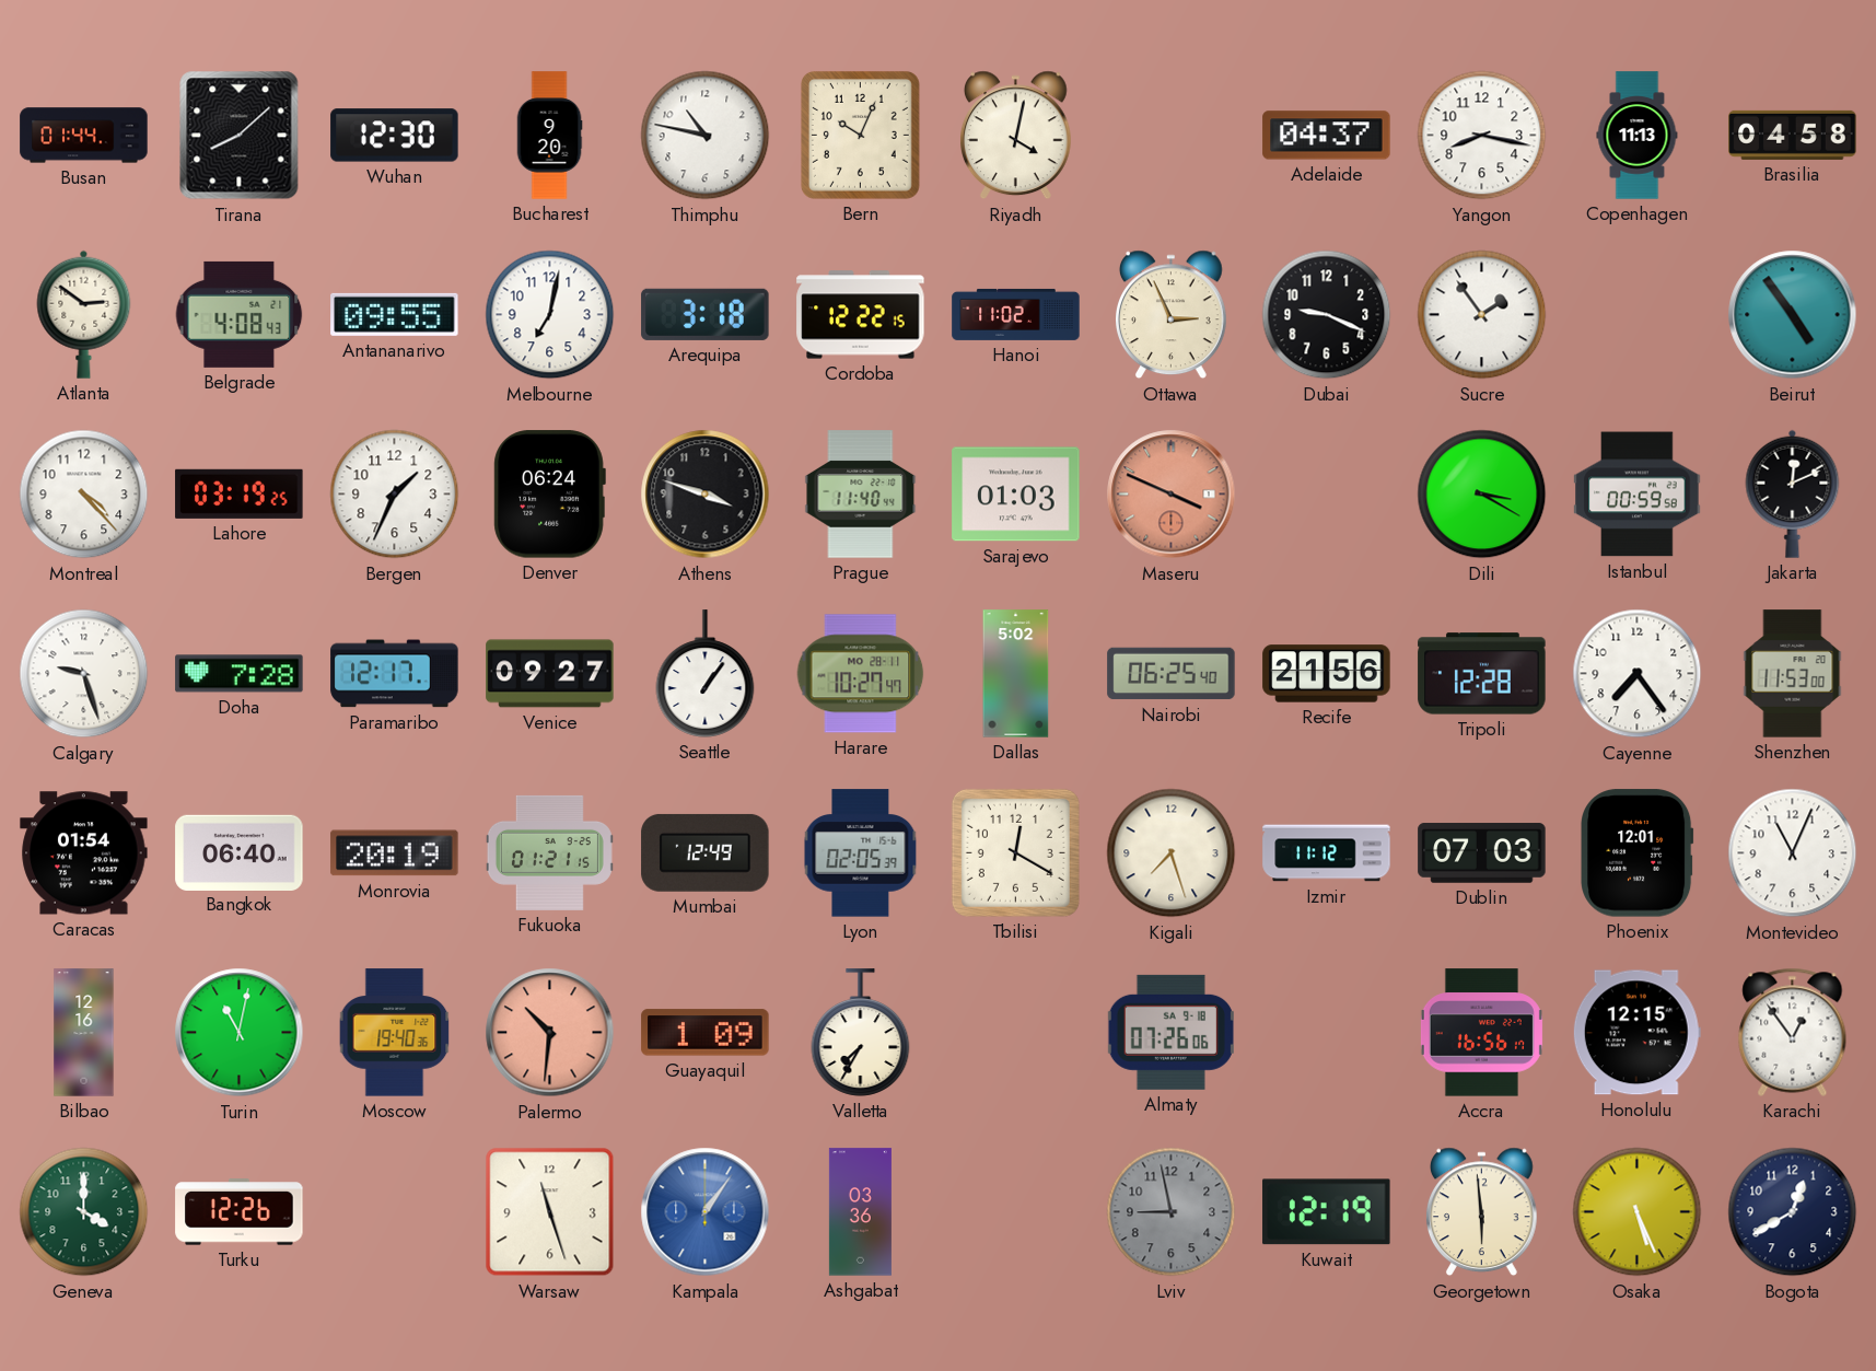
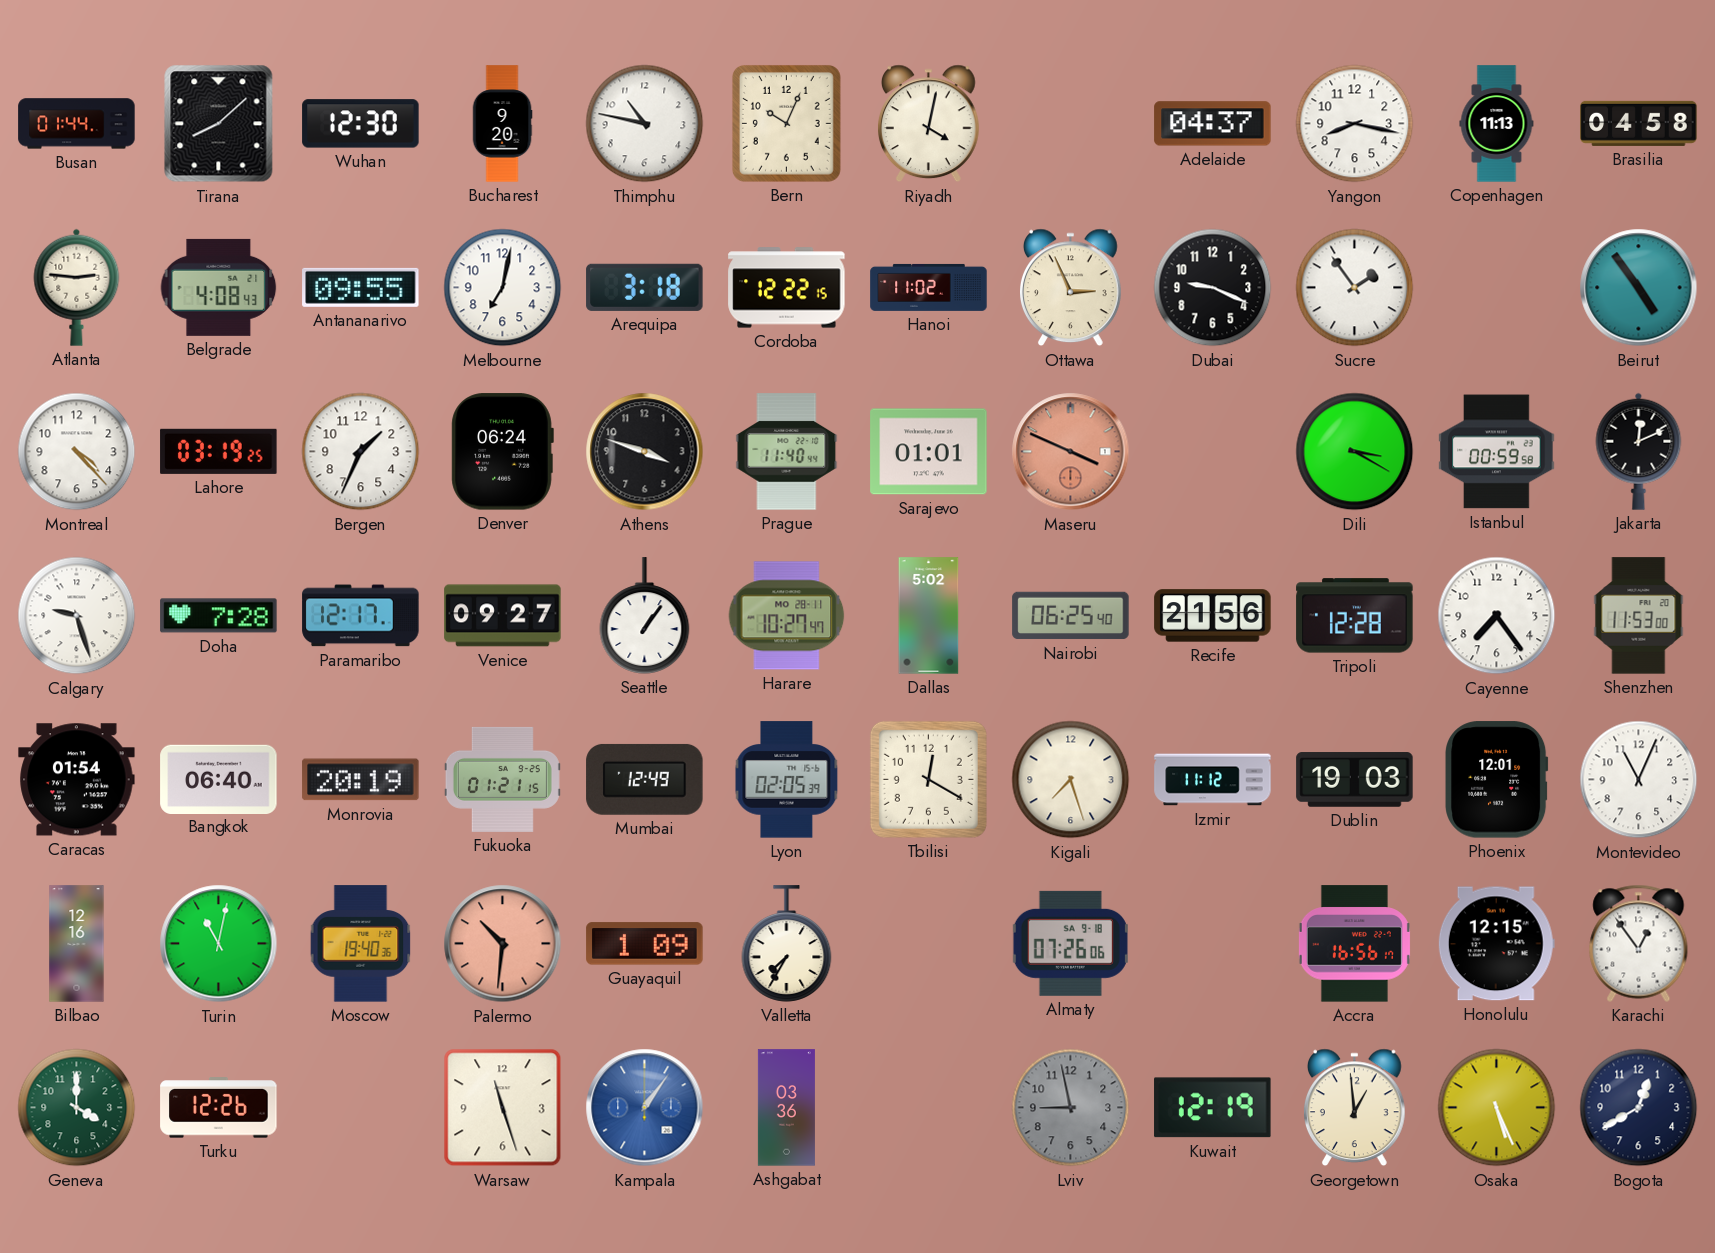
Atlanta: 2:51 -> 2:46
Sarajevo: 01:03 -> 01:01
Dublin: 07:03 -> 19:03
Georgetown: 5:59 -> 12:59
